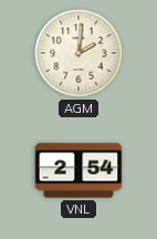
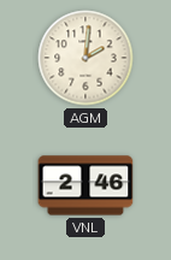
VNL: 2:54 -> 2:46
